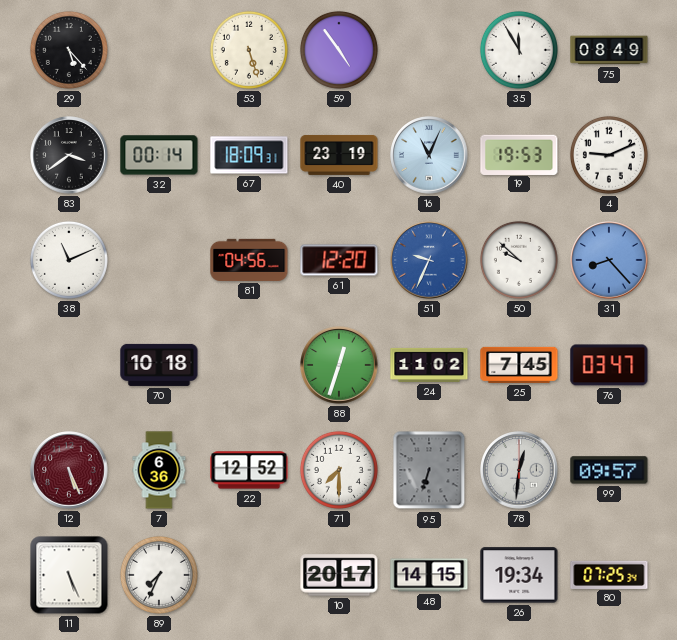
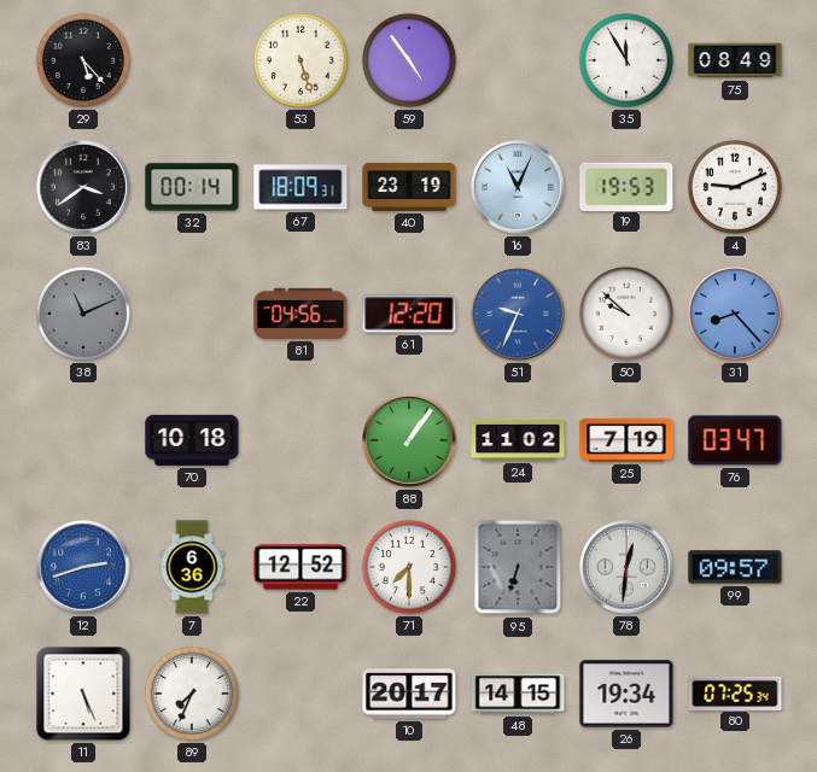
38 dial: white -> grey
88: 12:33 -> 1:06
25: 7:45 -> 7:19
12: 5:26 -> 2:42
12 dial: burgundy -> blue
